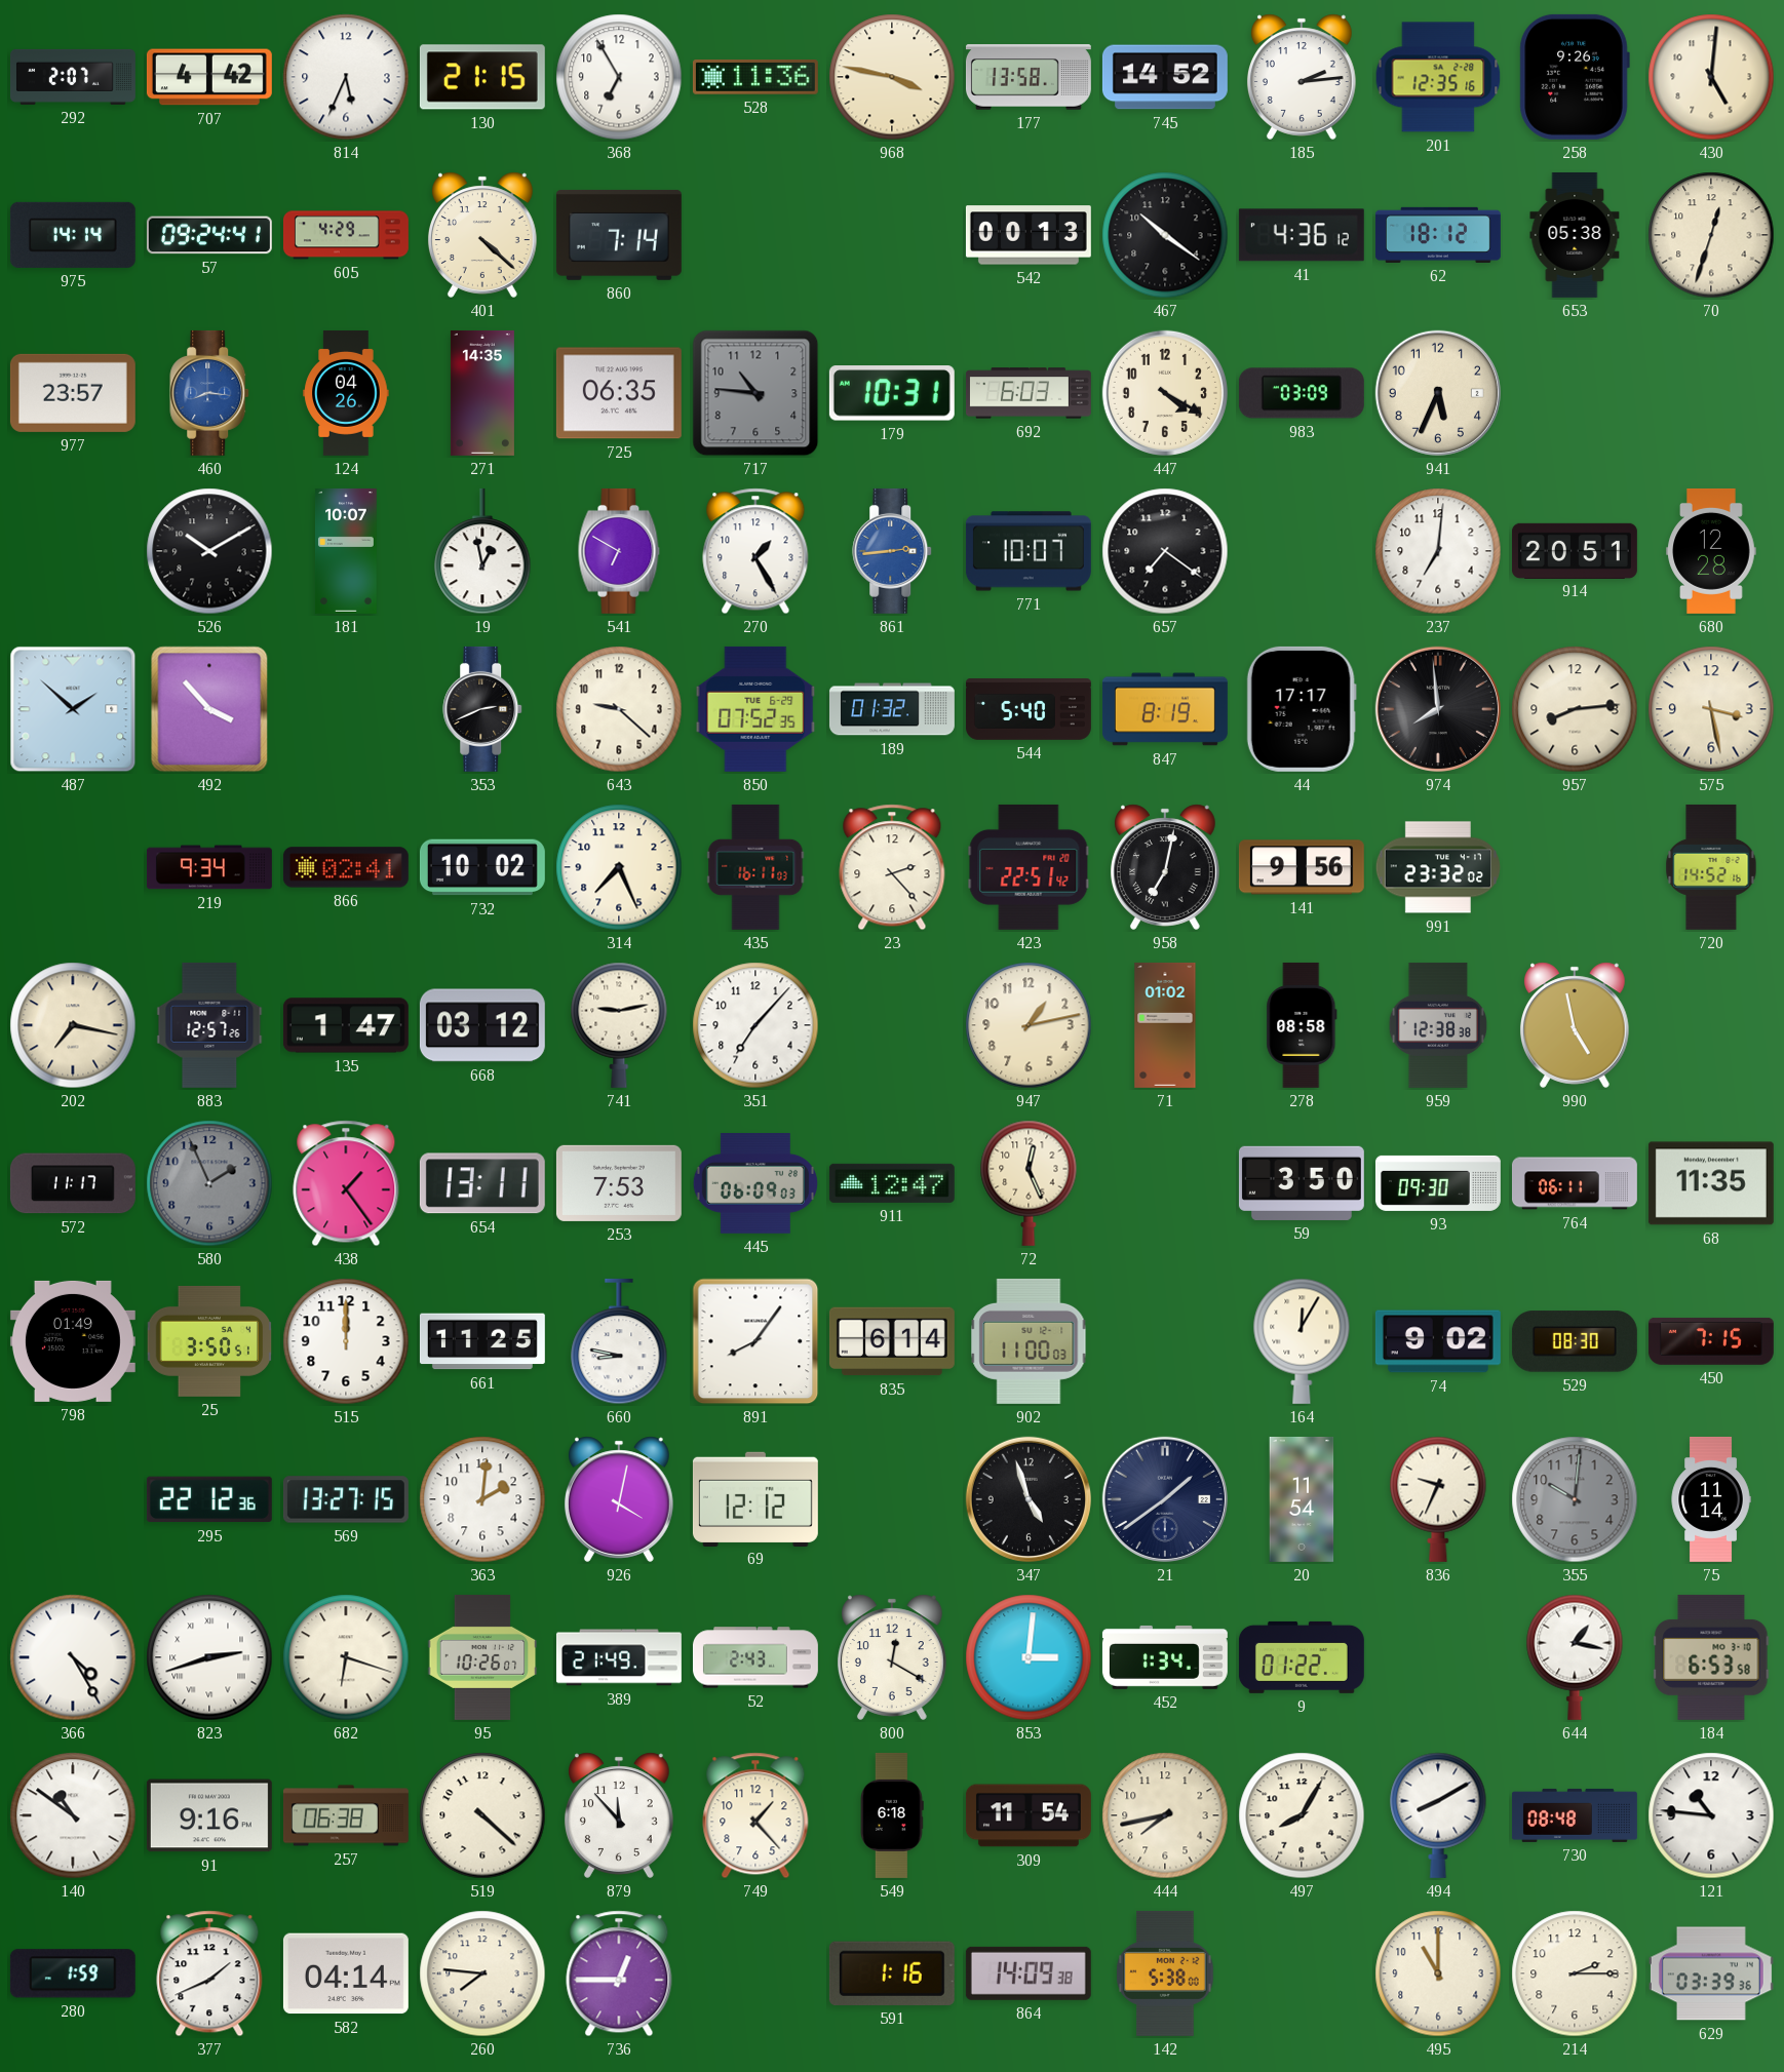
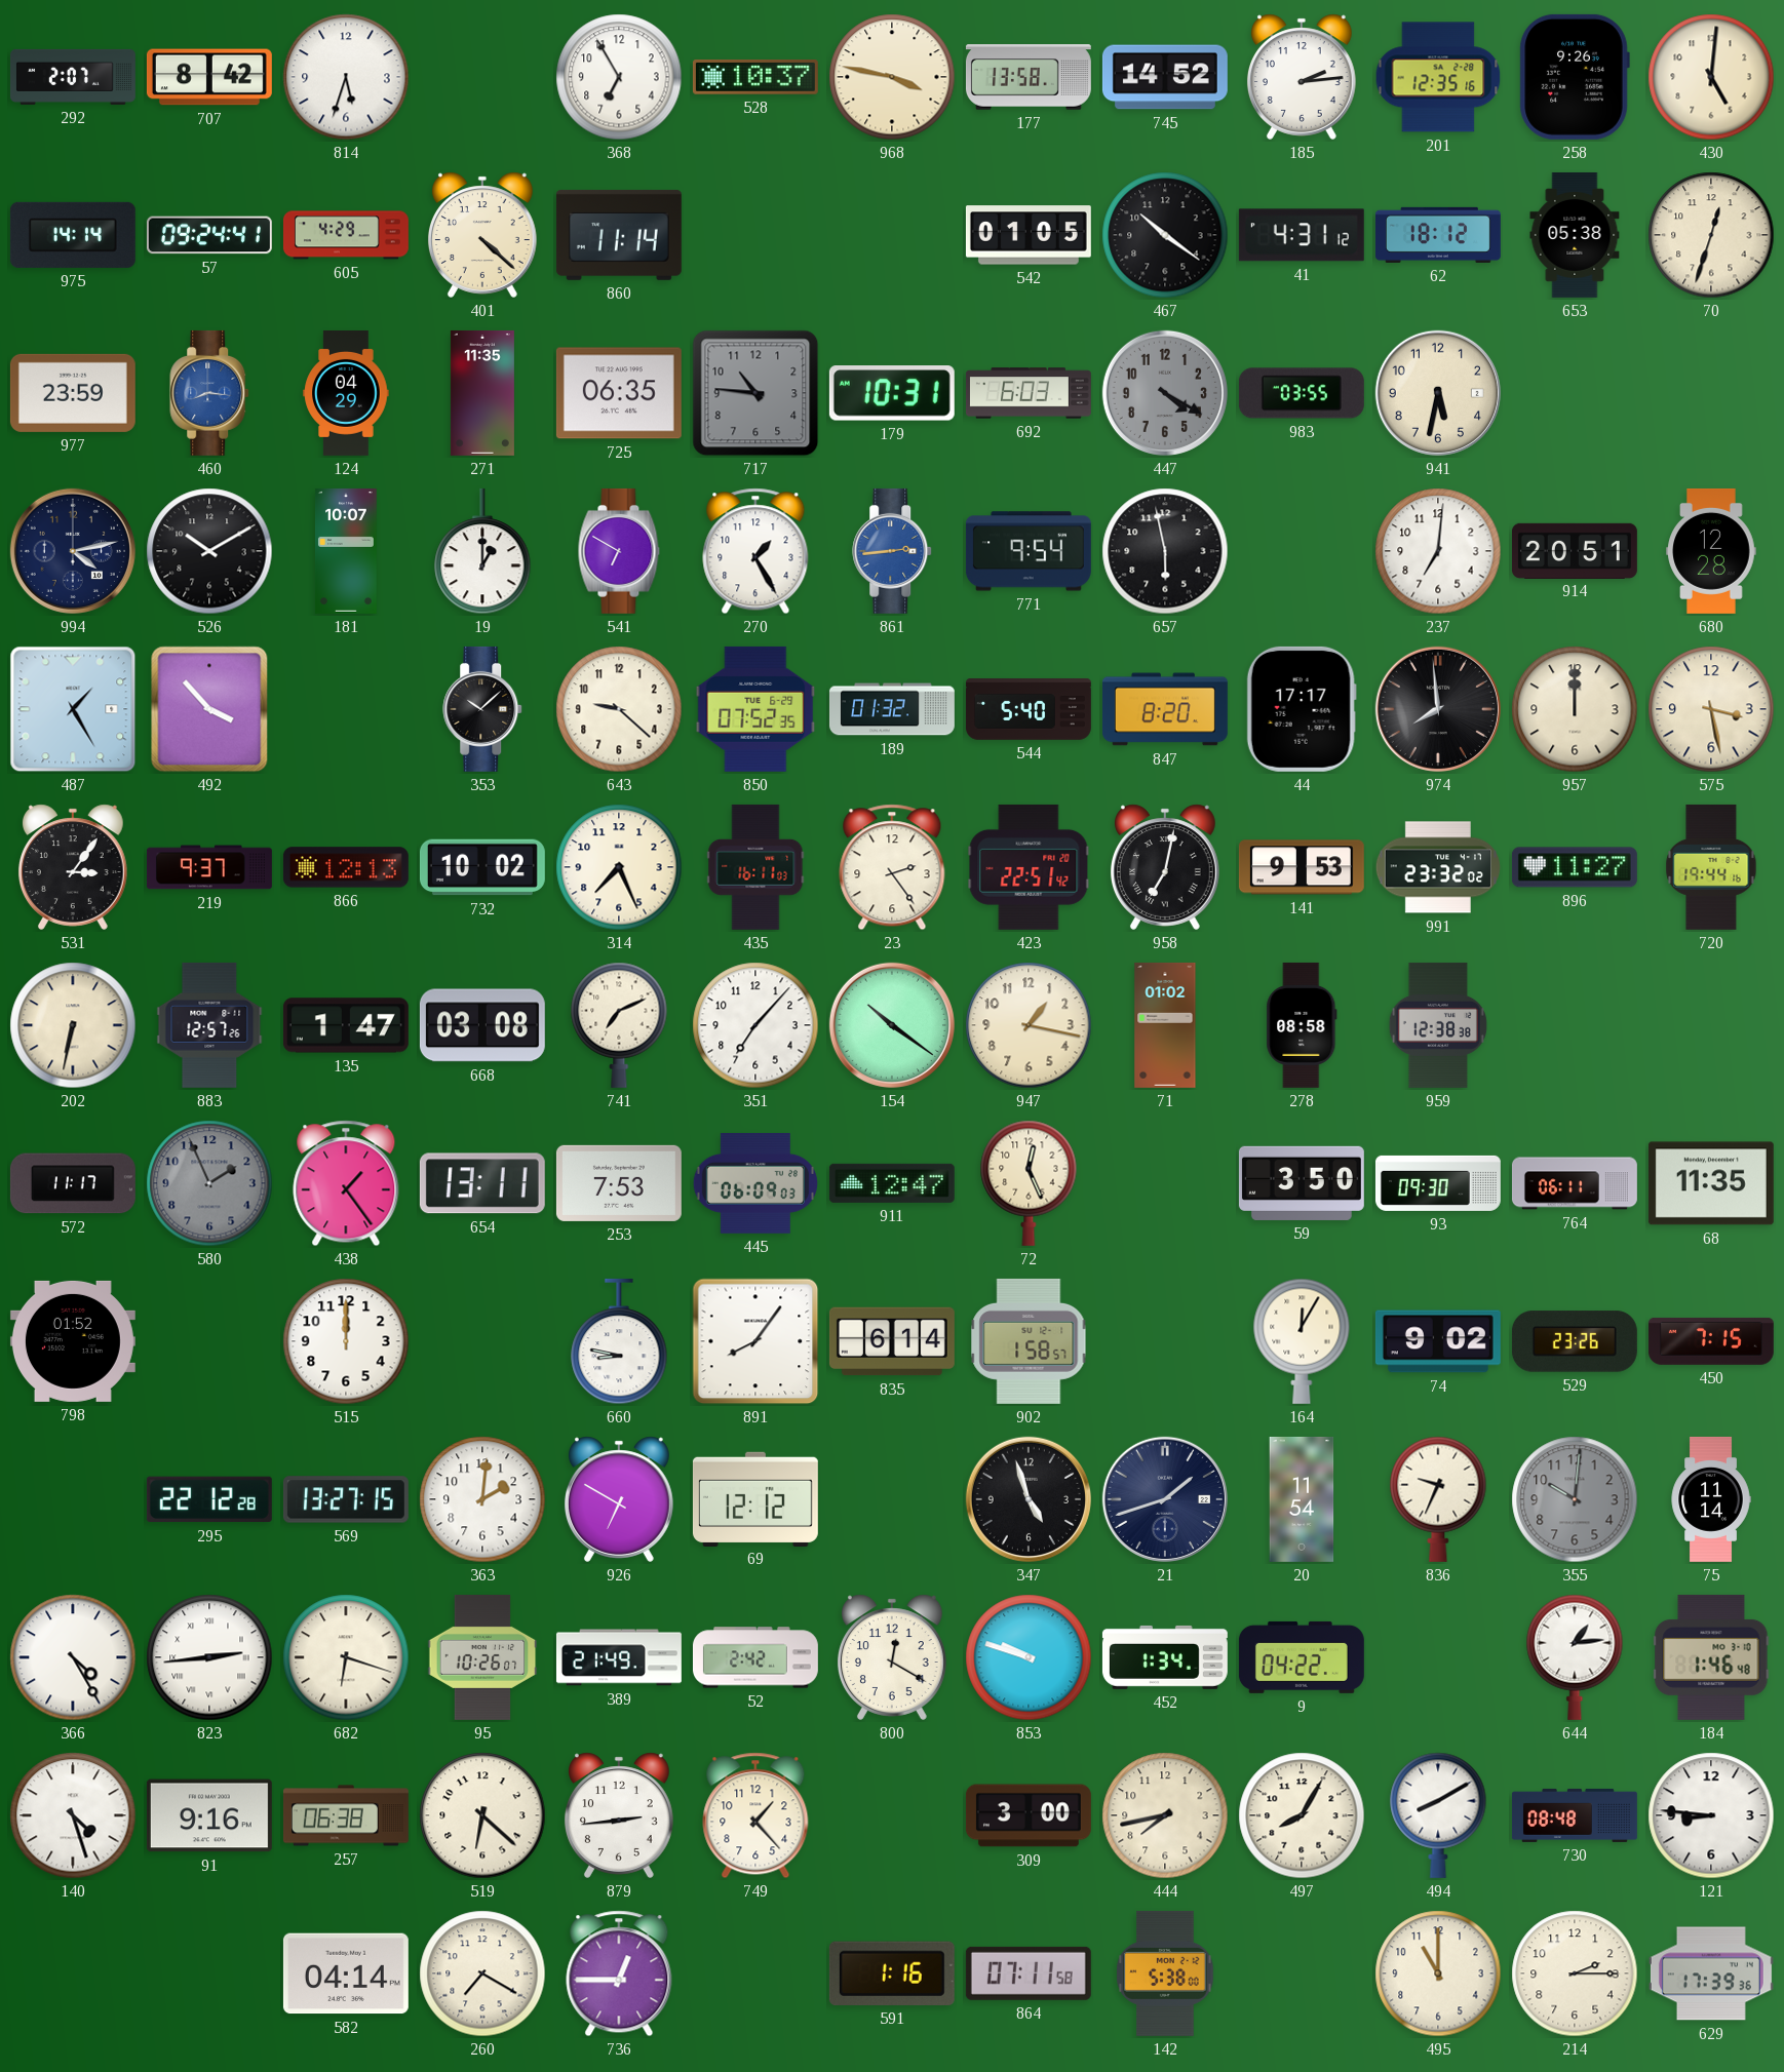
707: 4:42 -> 8:42
814: 5:34 -> 5:33
130: 21:15 -> none
528: 11:36 -> 10:37
860: 7:14 -> 11:14
542: 00:13 -> 01:05
41: 4:36 -> 4:31
977: 23:57 -> 23:59
124: 04:26 -> 04:29
271: 14:35 -> 11:35
447 dial: cream -> grey
983: 03:09 -> 03:55
941: 5:34 -> 5:32
994: none -> 4:13
19: 12:58 -> 1:00
771: 10:07 -> 9:54
657: 7:21 -> 5:58
487: 1:52 -> 1:25
353: 2:41 -> 10:08
847: 8:19 -> 8:20
957: 8:14 -> 12:00
531: none -> 3:06
219: 9:34 -> 9:37
866: 02:41 -> 12:13
23: 2:23 -> 2:24
141: 9:56 -> 9:53
896: none -> 11:27
720: 14:52 -> 19:44
202: 7:17 -> 6:32
668: 03:12 -> 03:08
741: 9:13 -> 7:11
154: none -> 10:21
947: 1:13 -> 1:17
990: 4:58 -> none
798: 01:49 -> 01:52
25: 3:50 -> none
661: 11:25 -> none
902: 11:00 -> 1:58
529: 08:30 -> 23:26
295: 22:12:36 -> 22:12:28
926: 4:02 -> 6:50
21: 1:39 -> 1:42
823: 2:42 -> 2:44
52: 2:43 -> 2:42
853: 3:01 -> 9:48
9: 01:22 -> 04:22
644: 1:17 -> 1:14
184: 6:53 -> 1:46
140: 10:51 -> 4:27
519: 4:22 -> 6:22
879: 11:53 -> 2:44
549: 6:18 -> none
309: 11:54 -> 3:00
121: 10:46 -> 8:46
280: 1:59 -> none
377: 1:41 -> none
260: 7:46 -> 7:20
864: 14:09 -> 07:11
629: 03:39 -> 17:39
